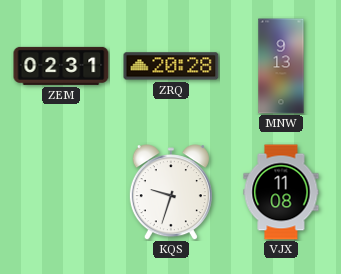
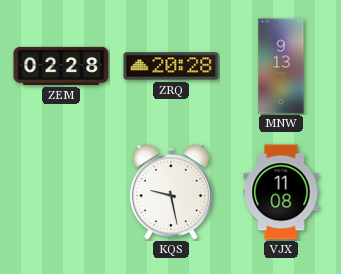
ZEM: 02:31 -> 02:28
KQS: 9:33 -> 9:28
